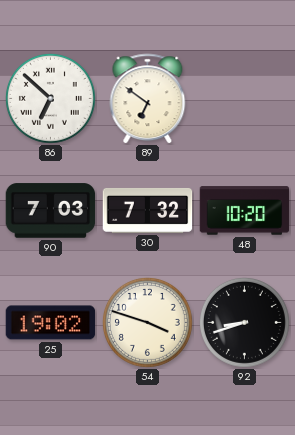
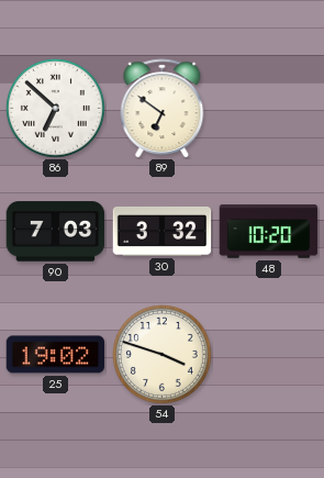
30: 7:32 -> 3:32
92: 8:42 -> none
